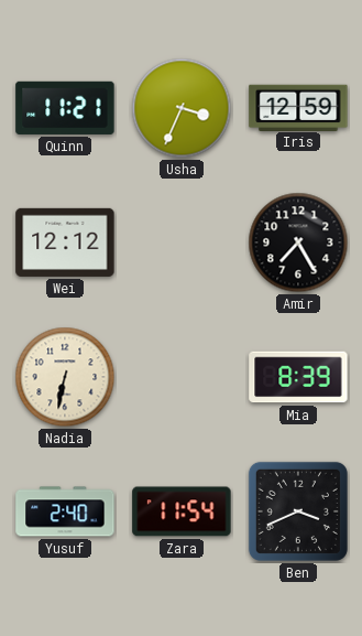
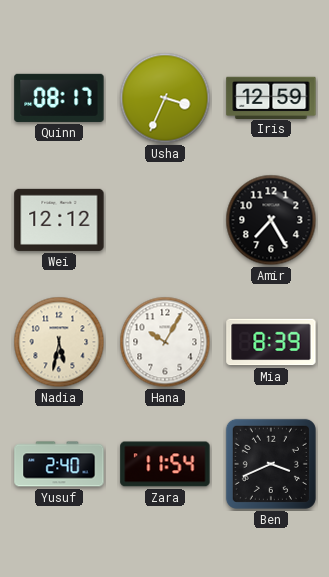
Quinn: 11:21 -> 08:17
Nadia: 6:32 -> 5:32
Hana: none -> 10:05
